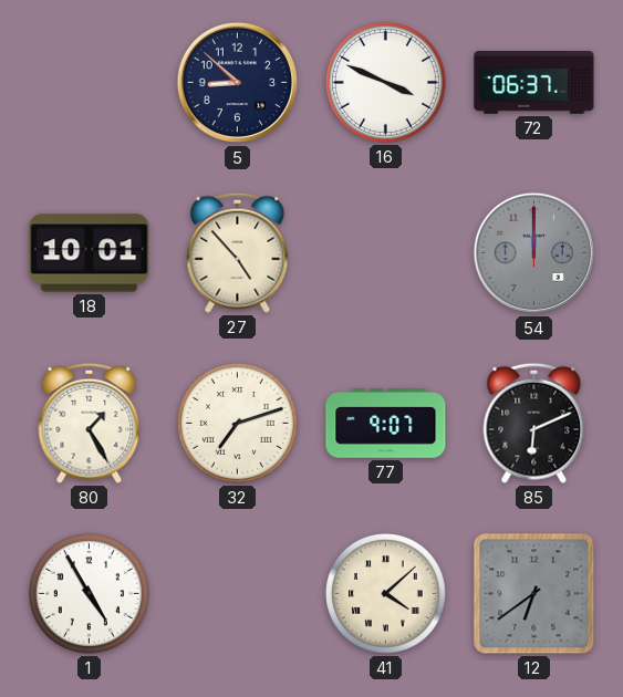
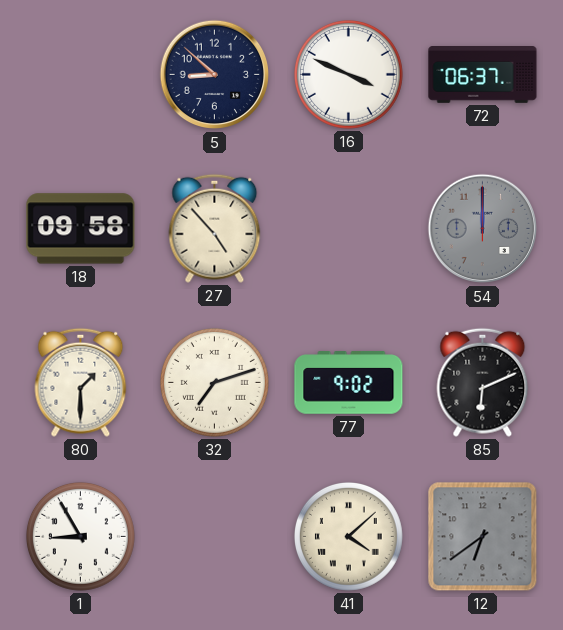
18: 10:01 -> 09:58
80: 1:25 -> 1:30
77: 9:07 -> 9:02
1: 4:55 -> 8:55
